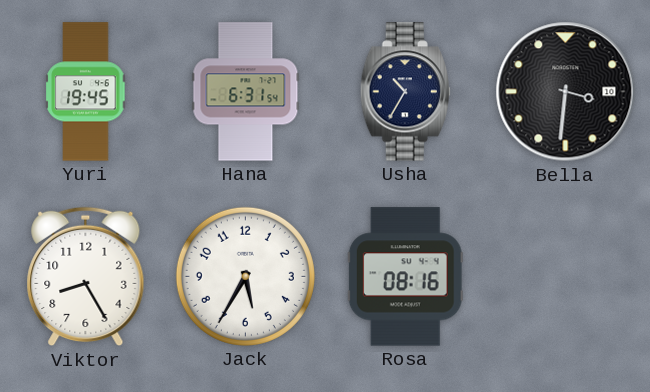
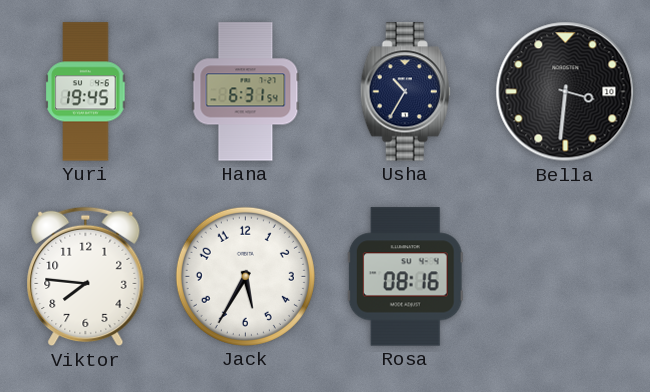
Viktor: 8:25 -> 7:46
